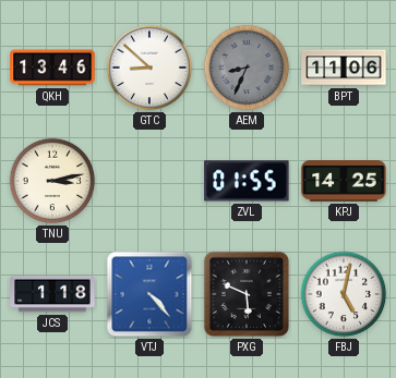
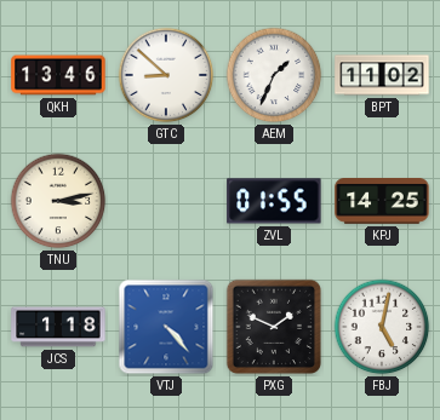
AEM: 8:34 -> 1:34
AEM dial: grey -> white
BPT: 11:06 -> 11:02
PXG: 5:49 -> 1:49
